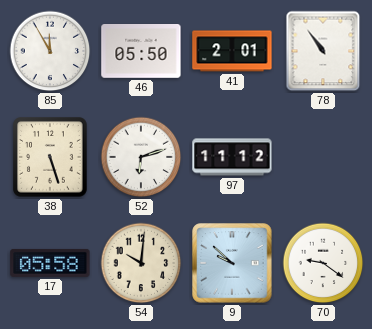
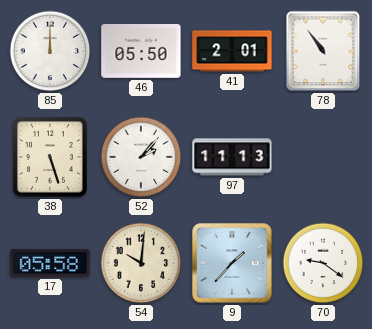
85: 11:55 -> 12:00
52: 6:12 -> 2:07
97: 11:12 -> 11:13
9: 9:52 -> 1:37
